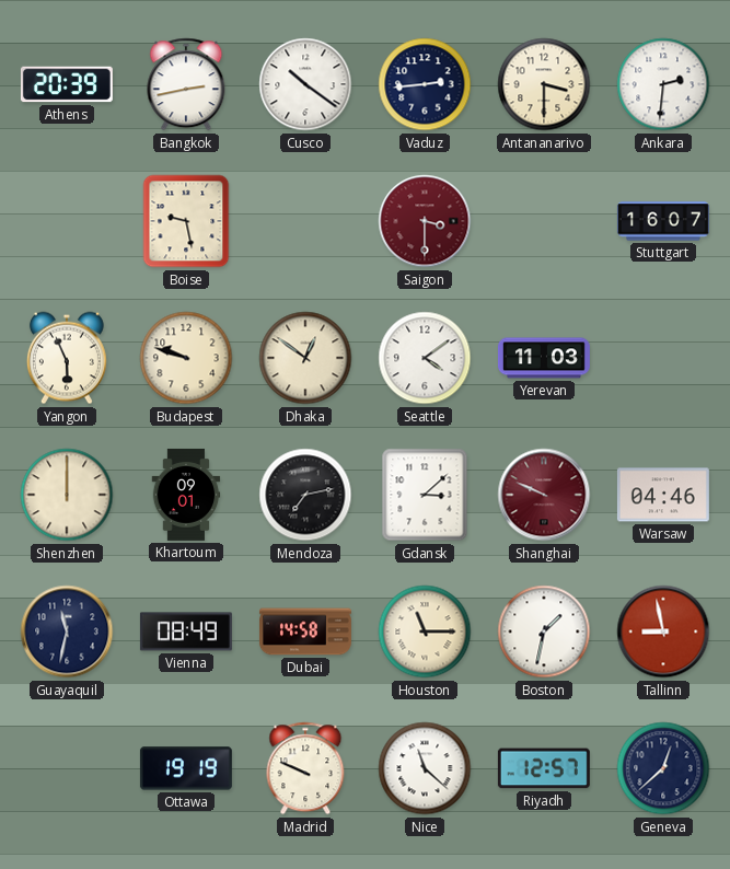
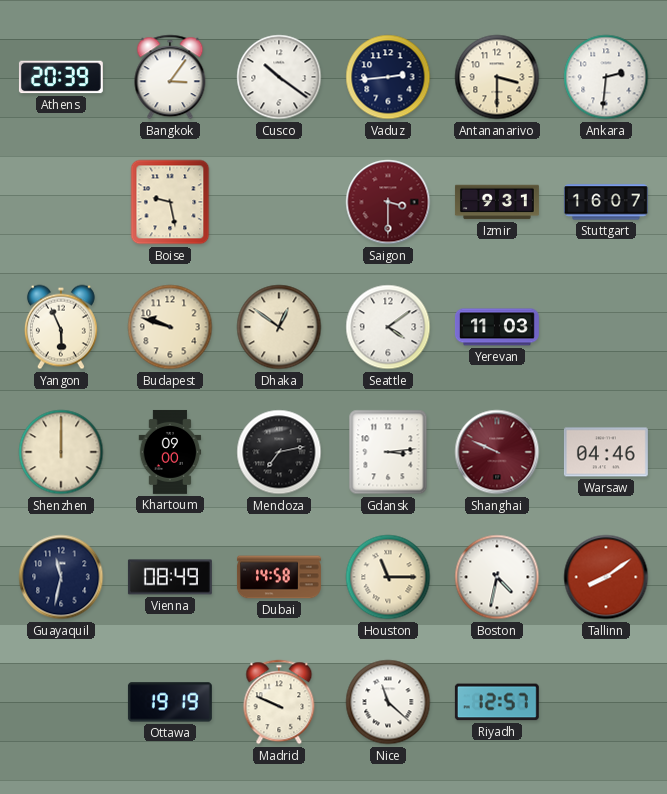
Bangkok: 2:43 -> 3:06
Izmir: none -> 9:31
Khartoum: 09:01 -> 09:00
Gdansk: 3:08 -> 3:14
Boston: 1:32 -> 4:32
Tallinn: 8:58 -> 8:09
Geneva: 12:38 -> none
